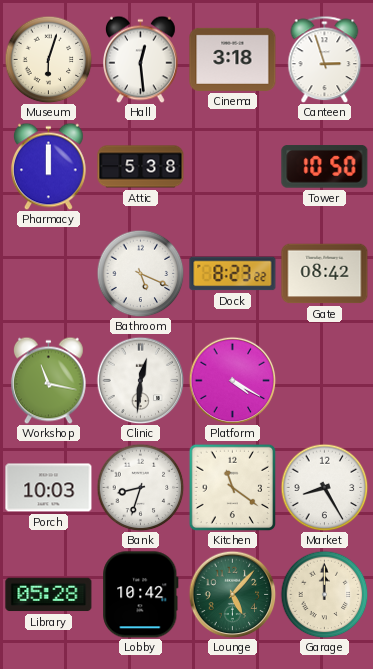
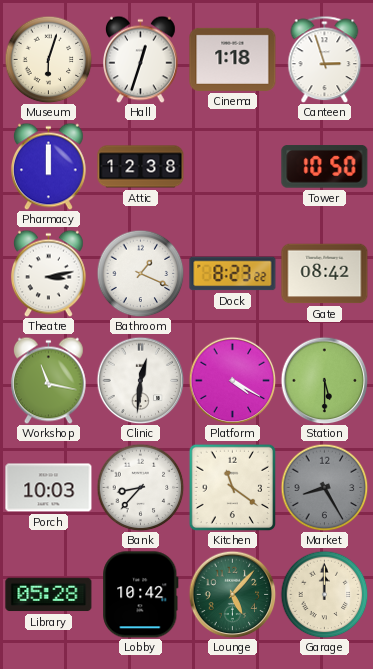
Hall: 12:29 -> 12:33
Cinema: 3:18 -> 1:18
Attic: 5:38 -> 12:38
Theatre: none -> 3:13
Bathroom: 5:19 -> 1:19
Station: none -> 5:30
Bank: 8:33 -> 8:37
Market dial: white -> grey
